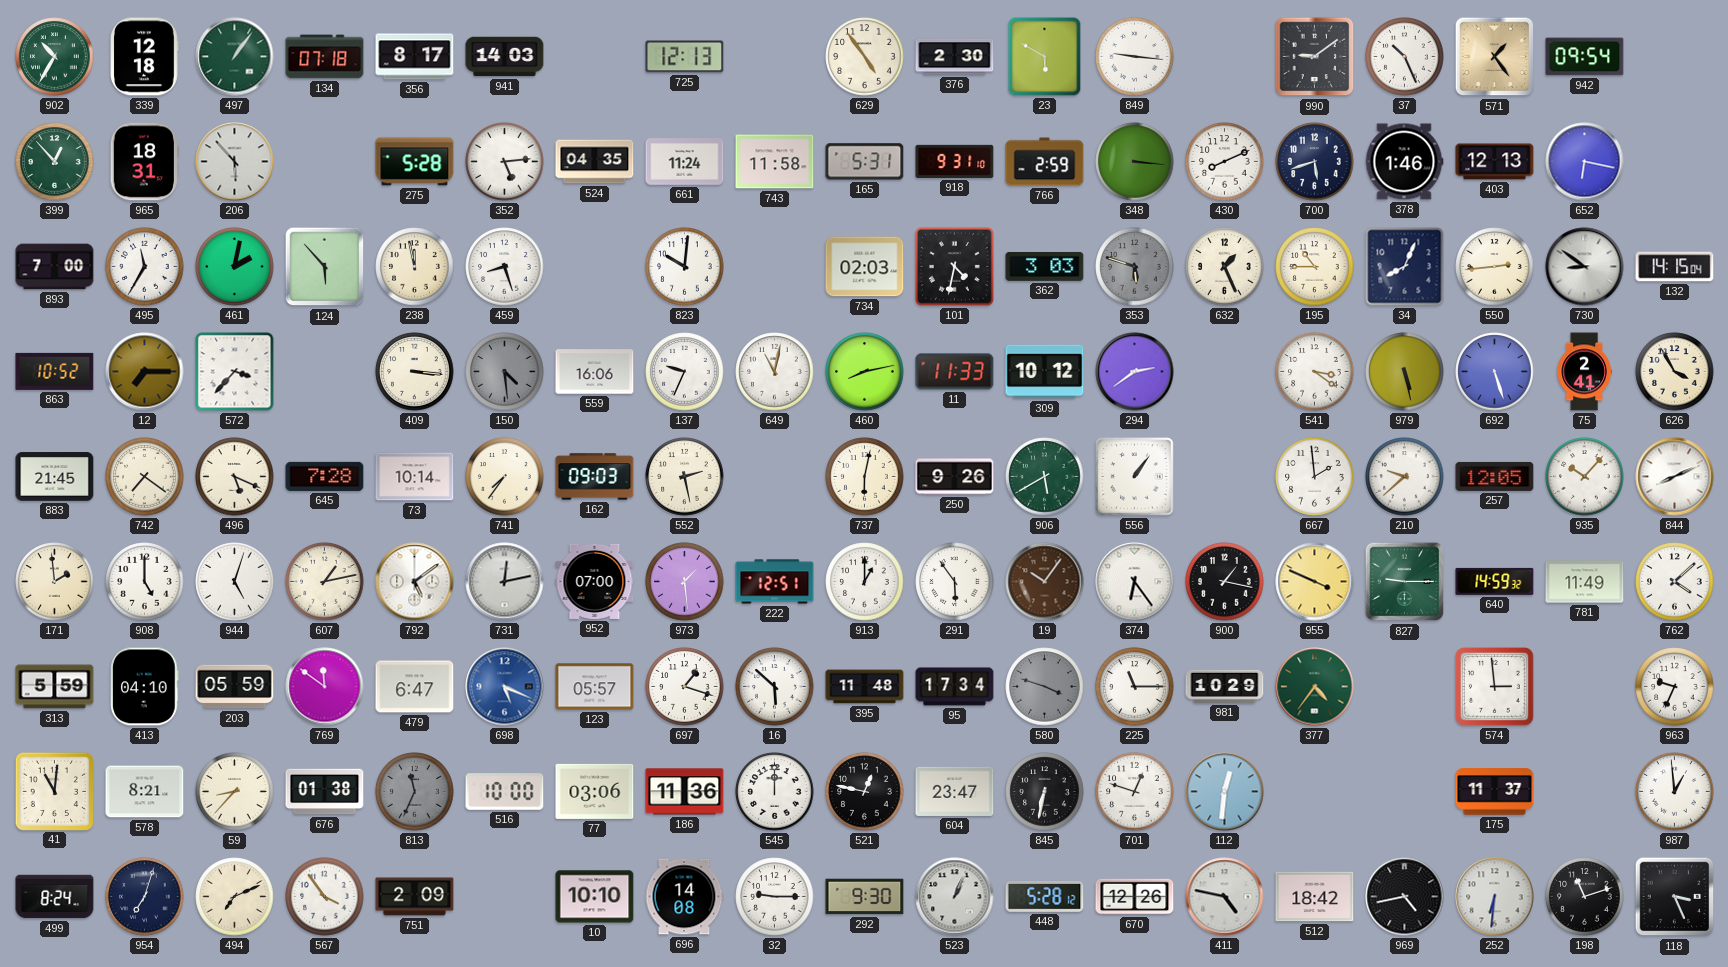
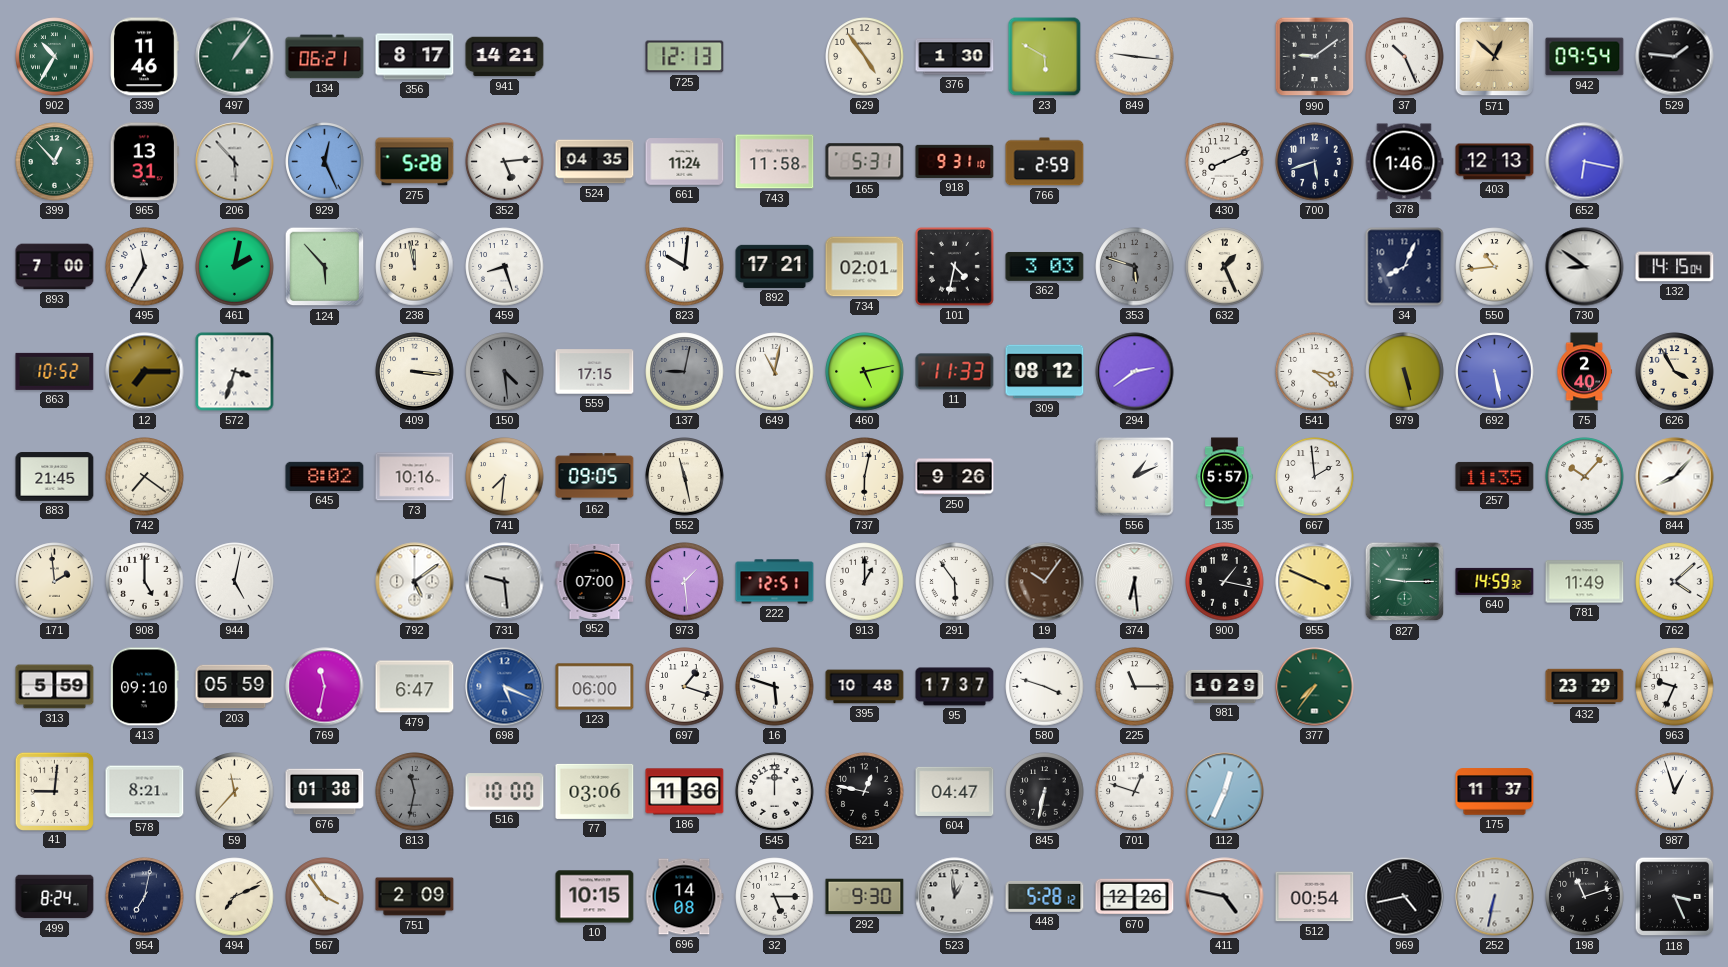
339: 12:18 -> 11:46
134: 07:18 -> 06:21
941: 14:03 -> 14:21
376: 2:30 -> 1:30
571: 1:24 -> 12:52
529: none -> 1:46
965: 18:31 -> 13:31
929: none -> 12:26
348: 3:16 -> none
892: none -> 17:21
734: 02:03 -> 02:01
195: 10:45 -> none
550: 2:44 -> 10:44
572: 3:37 -> 3:33
559: 16:06 -> 17:15
137: 9:34 -> 9:02
137 dial: white -> grey
460: 8:13 -> 5:13
309: 10:12 -> 08:12
692: 5:27 -> 5:28
75: 2:41 -> 2:40
496: 5:19 -> none
645: 7:28 -> 8:02
73: 10:14 -> 10:16
741: 7:36 -> 7:31
162: 09:03 -> 09:05
552: 2:28 -> 11:28
906: 5:40 -> none
556: 1:06 -> 1:11
135: none -> 5:57
210: 9:38 -> none
257: 12:05 -> 11:35
844: 8:11 -> 8:07
944: 5:03 -> 5:02
607: 1:13 -> none
731: 12:13 -> 9:29
374: 6:24 -> 6:29
413: 04:10 -> 09:10
769: 11:51 -> 11:32
123: 05:57 -> 06:00
16: 5:52 -> 5:48
395: 11:48 -> 10:48
95: 17:34 -> 17:37
580 dial: grey -> white
377: 4:36 -> 7:36
574: 2:59 -> none
432: none -> 23:29
41: 11:01 -> 9:01
59: 8:37 -> 11:37
813: 11:34 -> 11:32
604: 23:47 -> 04:47
112: 12:31 -> 12:34
987: 12:59 -> 12:57
954: 7:03 -> 7:02
10: 10:10 -> 10:15
32: 9:15 -> 5:15
523: 1:04 -> 12:59
512: 18:42 -> 00:54
252: 6:31 -> 6:32
